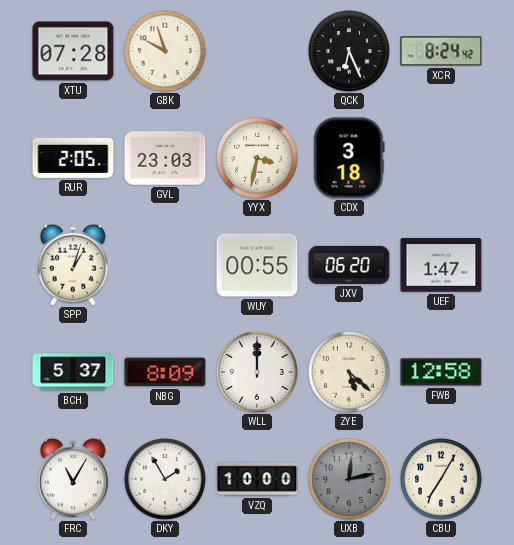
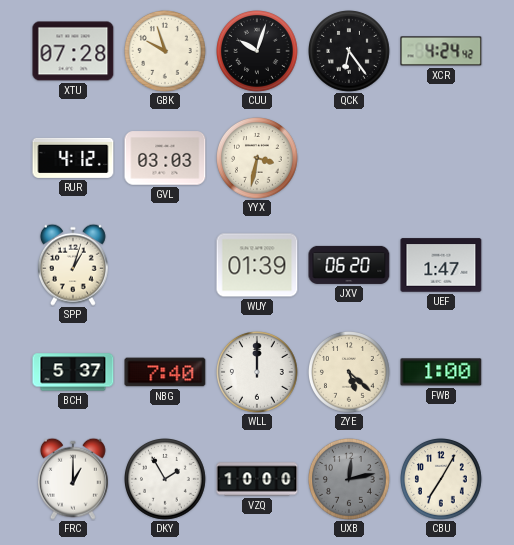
CUU: none -> 10:03
QCK: 6:26 -> 6:24
XCR: 8:24 -> 4:24
RUR: 2:05 -> 4:12
GVL: 23:03 -> 03:03
CDX: 3:18 -> none
WUY: 00:55 -> 01:39
NBG: 8:09 -> 7:40
FWB: 12:58 -> 1:00
FRC: 11:05 -> 1:00
